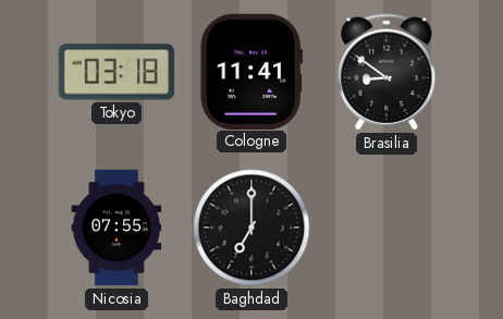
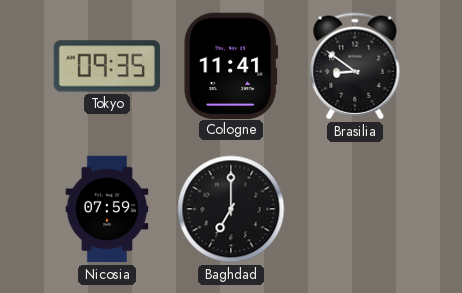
Tokyo: 03:18 -> 09:35
Nicosia: 07:55 -> 07:59
